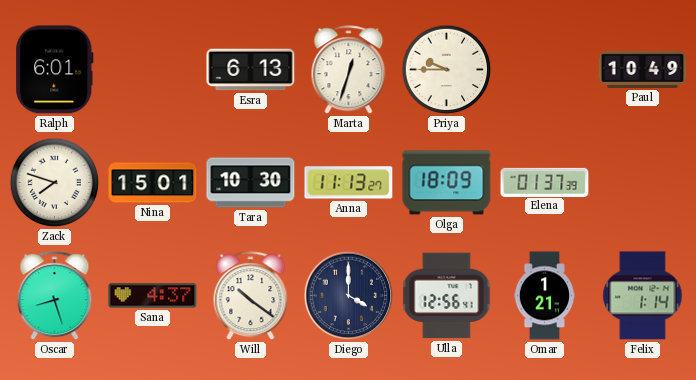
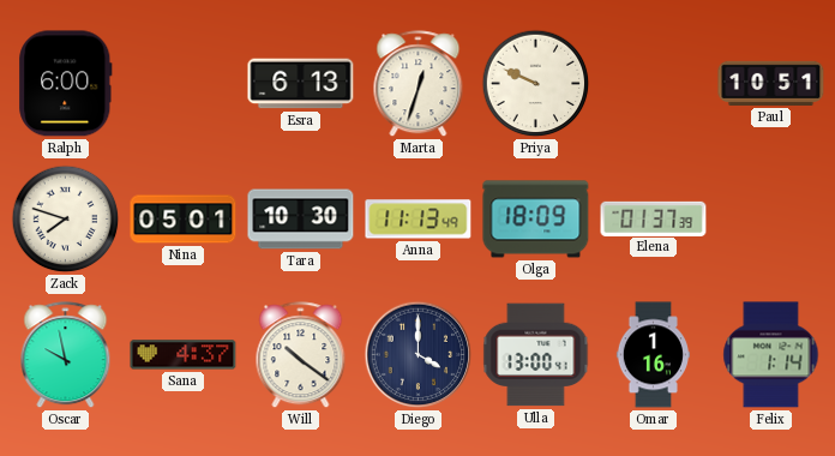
Ralph: 6:01 -> 6:00
Priya: 9:45 -> 9:49
Paul: 10:49 -> 10:51
Nina: 15:01 -> 05:01
Anna: 11:13:27 -> 11:13:49
Oscar: 8:27 -> 9:58
Ulla: 12:56 -> 13:00
Omar: 1:21 -> 1:16
